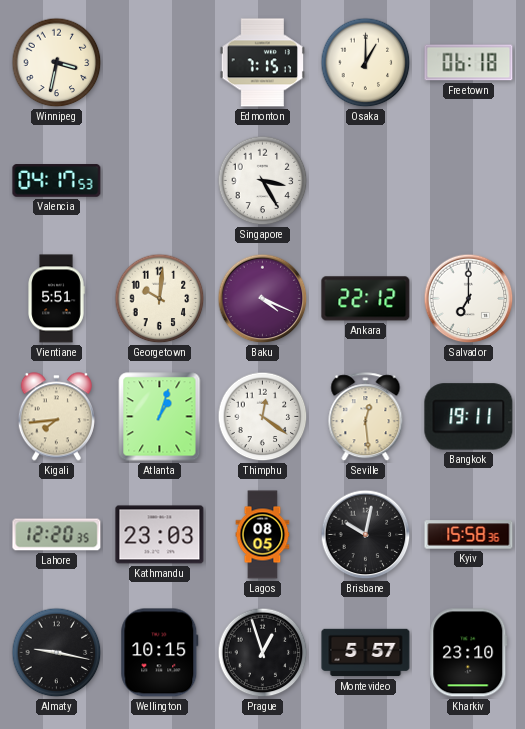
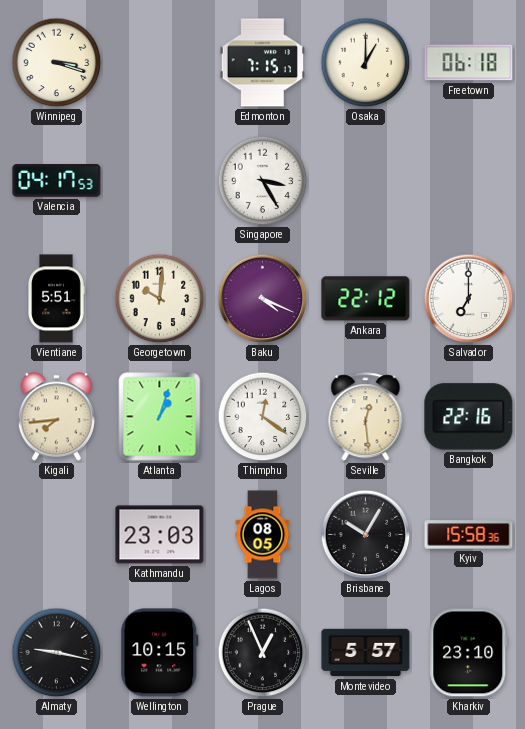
Winnipeg: 3:32 -> 3:18
Bangkok: 19:11 -> 22:16
Lahore: 12:20 -> none
Brisbane: 10:02 -> 10:05
Prague: 12:57 -> 12:56
